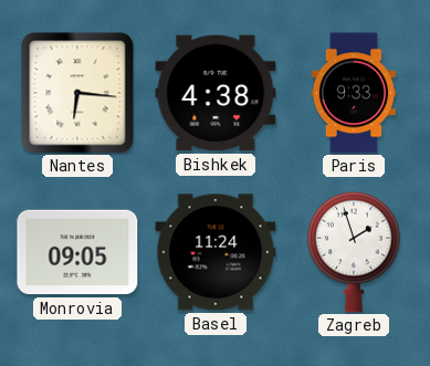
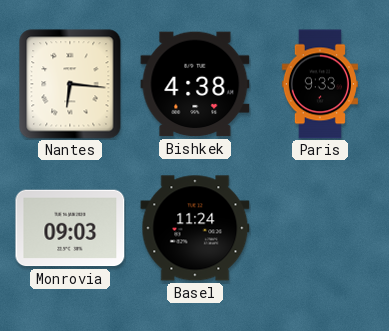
Monrovia: 09:05 -> 09:03
Zagreb: 1:57 -> none
